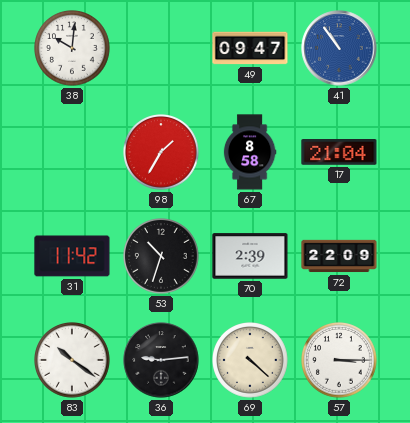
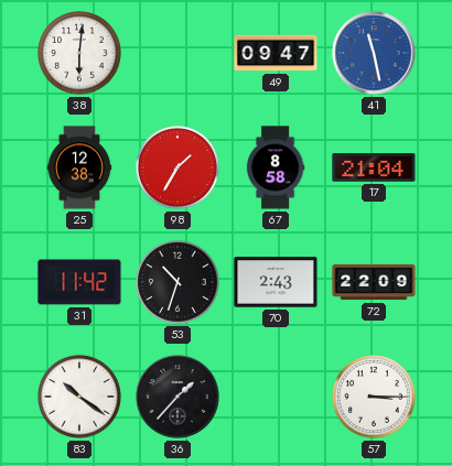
38: 10:01 -> 6:01
41: 10:54 -> 11:28
25: none -> 12:38
70: 2:39 -> 2:43
36: 9:14 -> 1:37
69: 4:22 -> none
